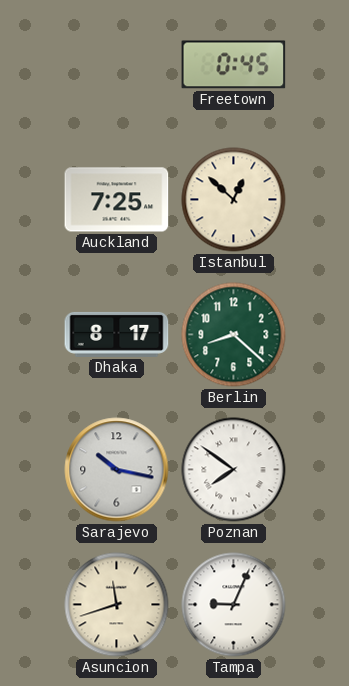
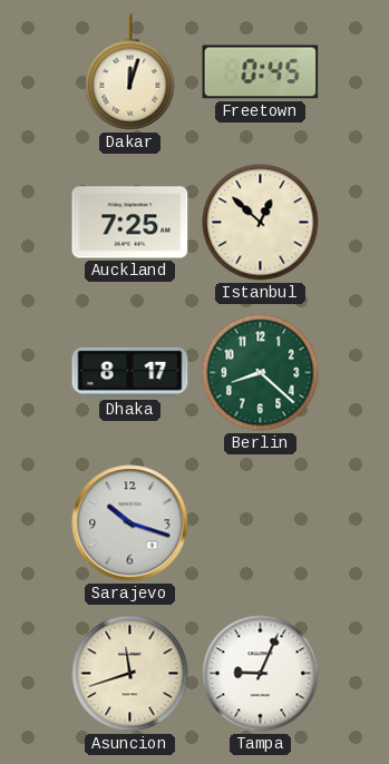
Dakar: none -> 12:03
Sarajevo: 10:17 -> 10:18
Poznan: 7:51 -> none
